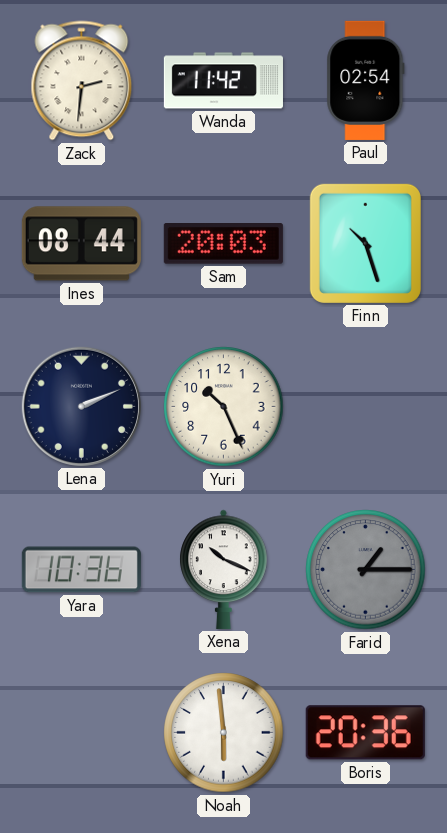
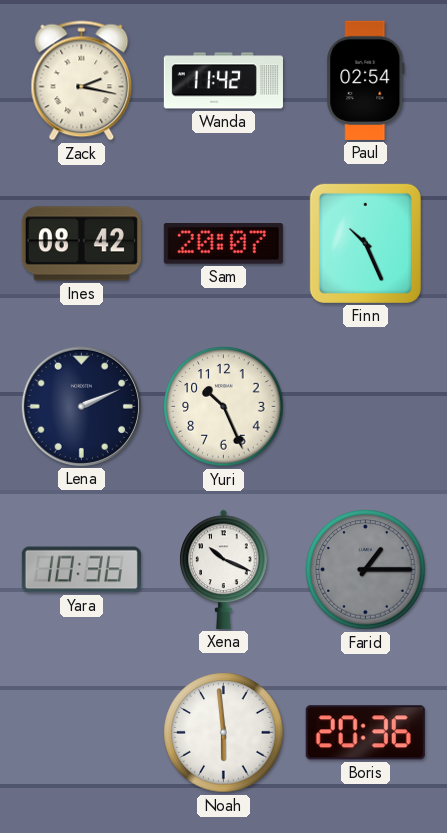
Zack: 2:31 -> 2:17
Ines: 08:44 -> 08:42
Sam: 20:03 -> 20:07
Finn: 10:27 -> 10:26
